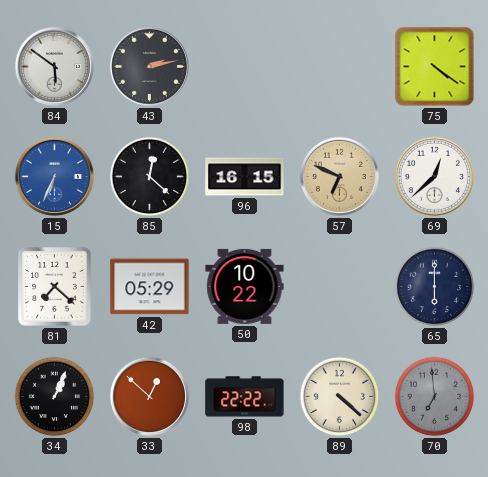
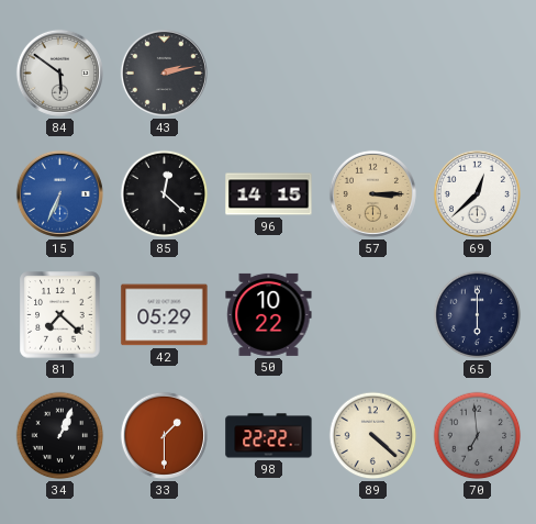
75: 4:21 -> none
96: 16:15 -> 14:15
57: 6:49 -> 3:15
33: 12:52 -> 1:30
